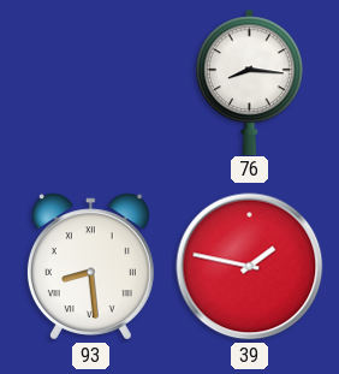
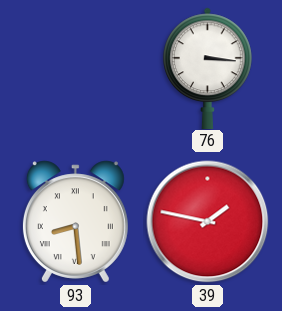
76: 8:16 -> 3:16
